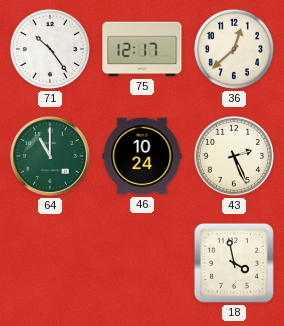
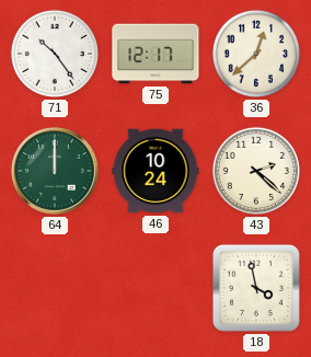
64: 11:00 -> 12:00
43: 2:26 -> 2:22
